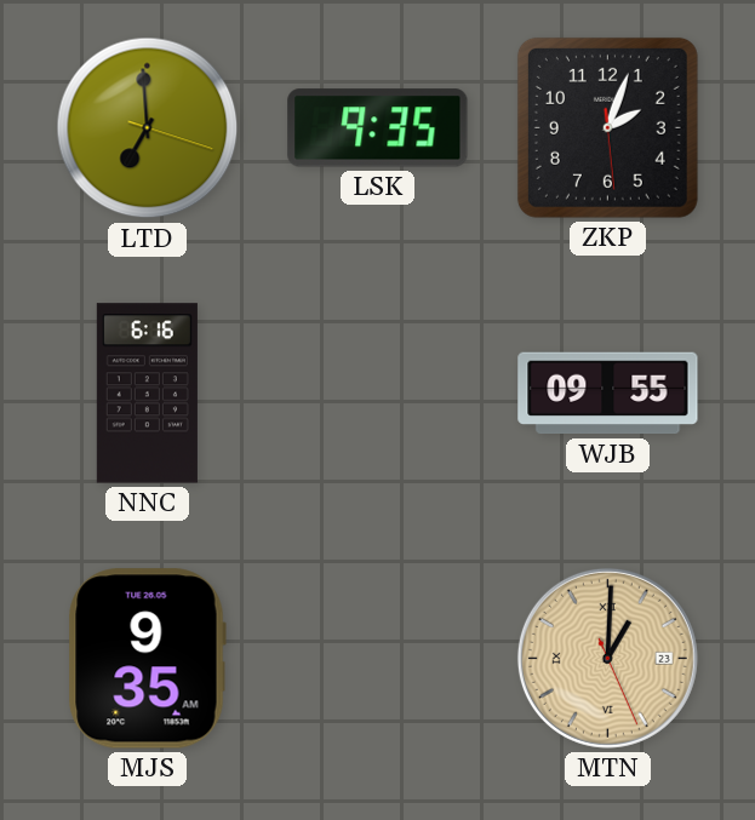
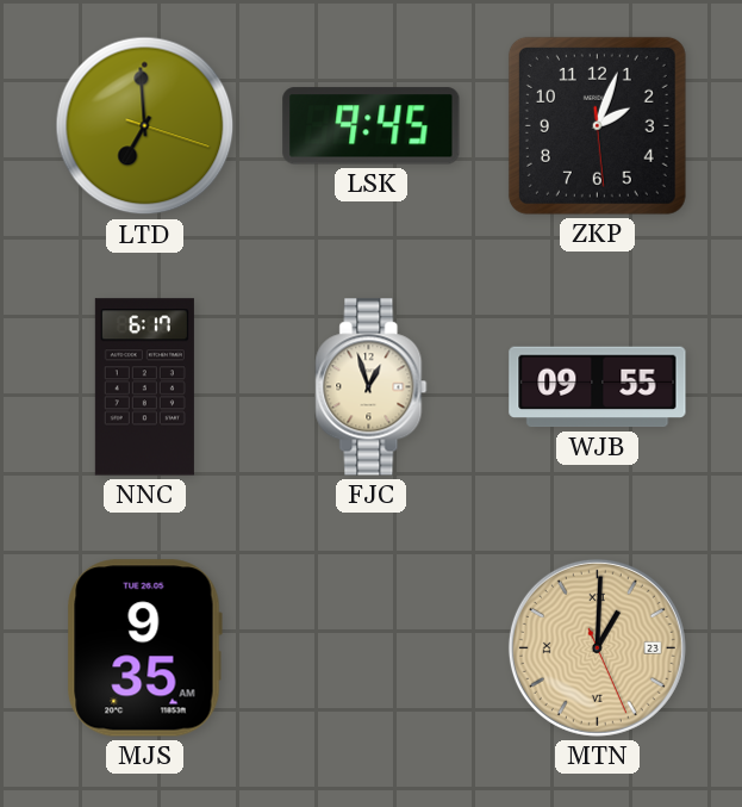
LSK: 9:35 -> 9:45
NNC: 6:16 -> 6:17
FJC: none -> 12:57
